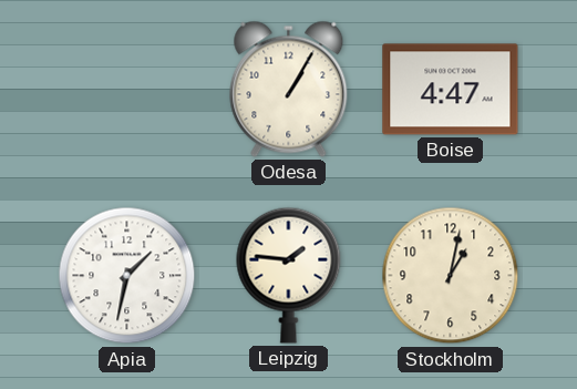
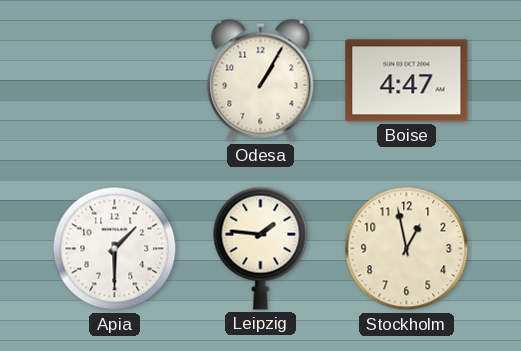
Apia: 1:32 -> 1:30
Stockholm: 1:02 -> 12:58
